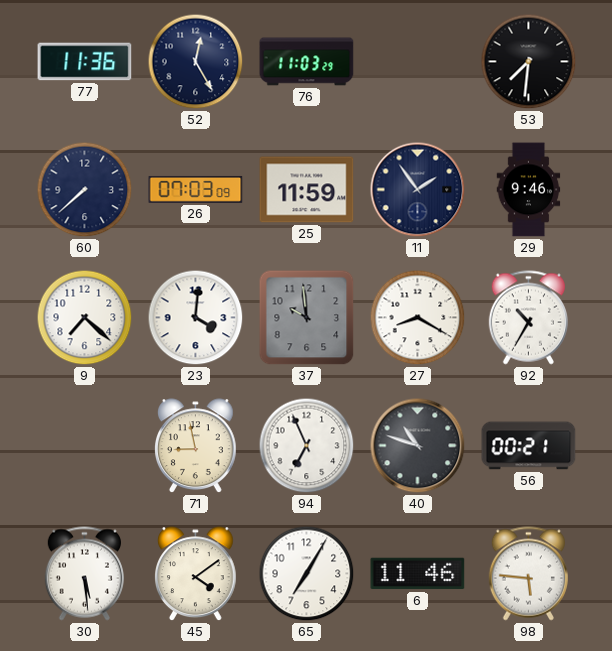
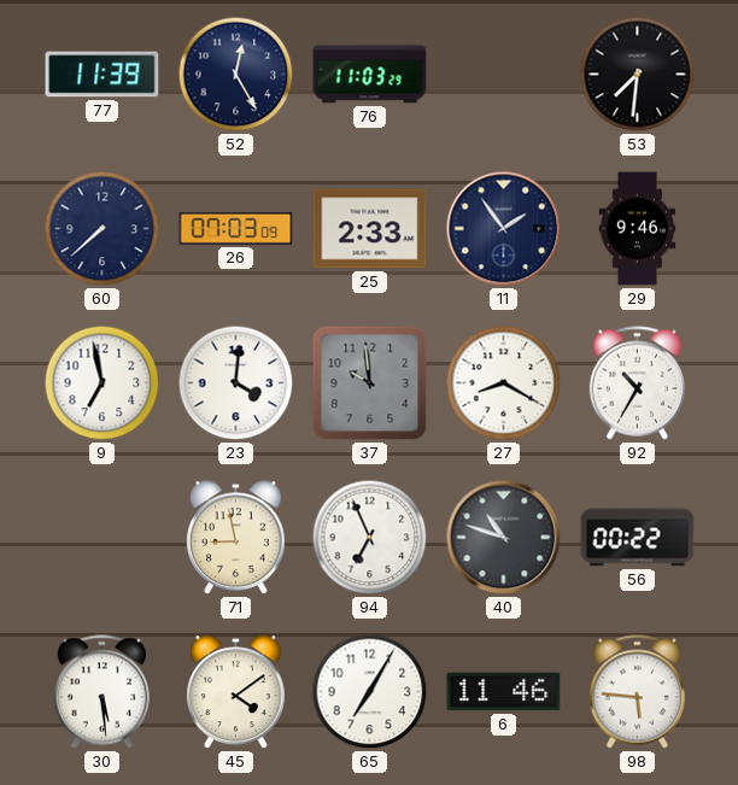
77: 11:36 -> 11:39
25: 11:59 -> 2:33
9: 7:22 -> 6:58
56: 00:21 -> 00:22
